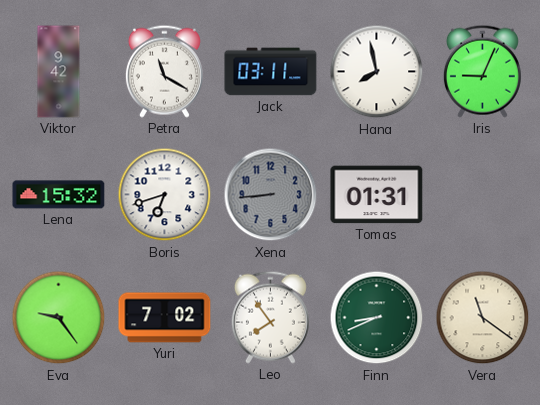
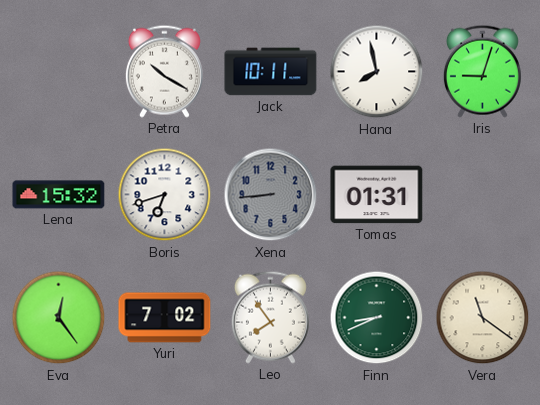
Viktor: 9:42 -> none
Petra: 11:20 -> 10:20
Jack: 03:11 -> 10:11
Iris: 9:04 -> 9:03
Eva: 9:24 -> 12:24
